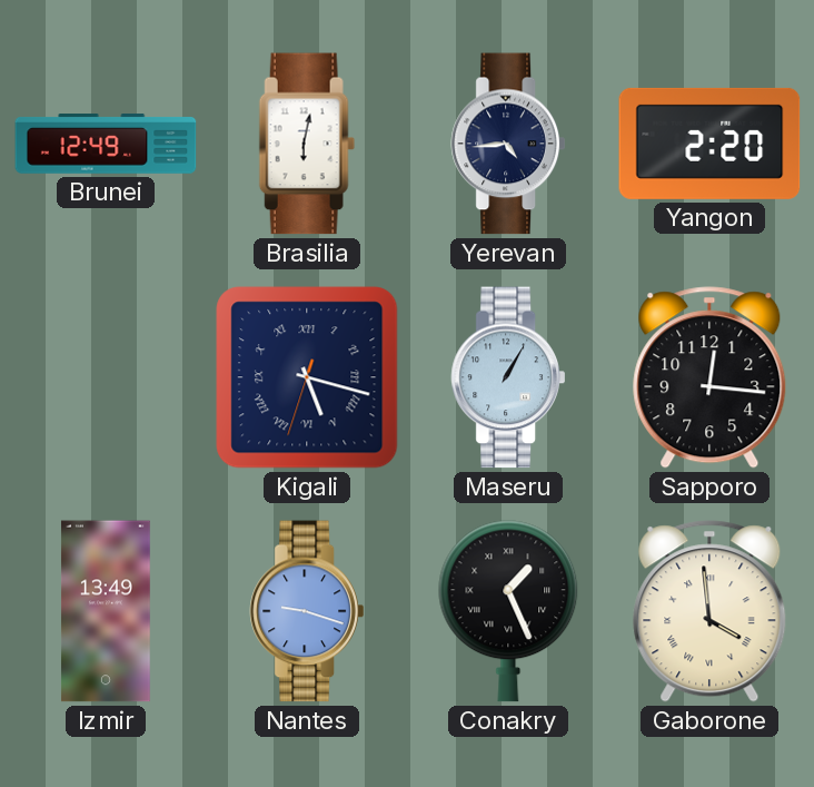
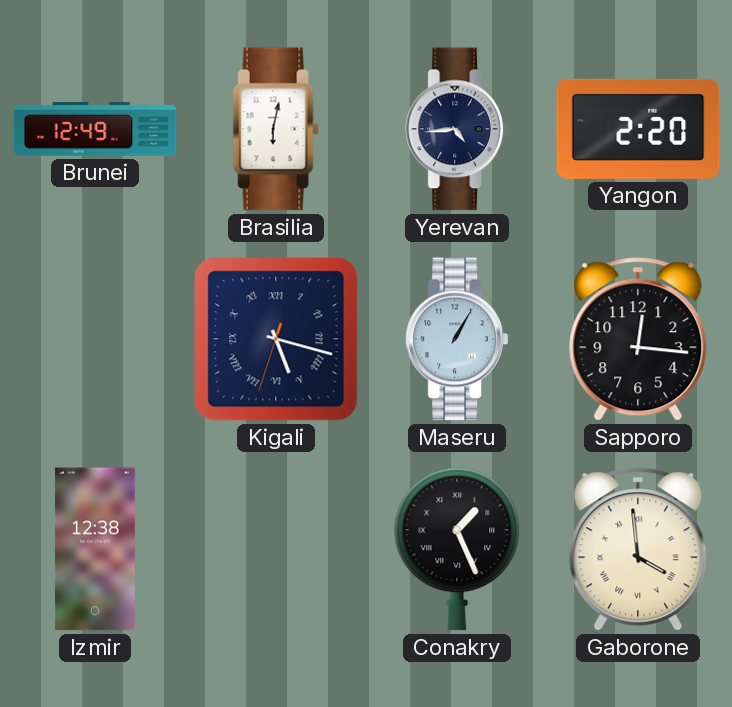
Izmir: 13:49 -> 12:38
Nantes: 9:18 -> none
